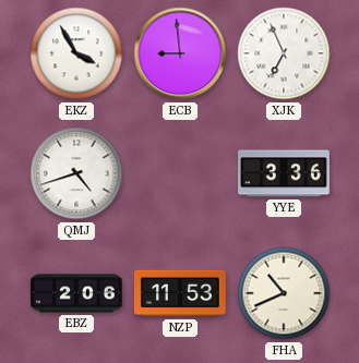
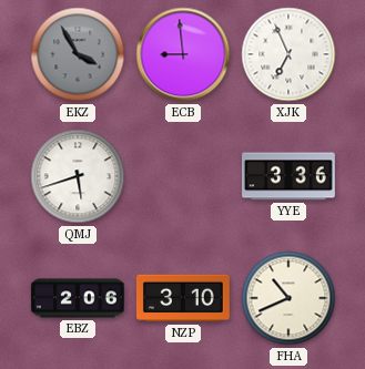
EKZ dial: white -> grey
QMJ: 4:42 -> 5:42
NZP: 11:53 -> 3:10
